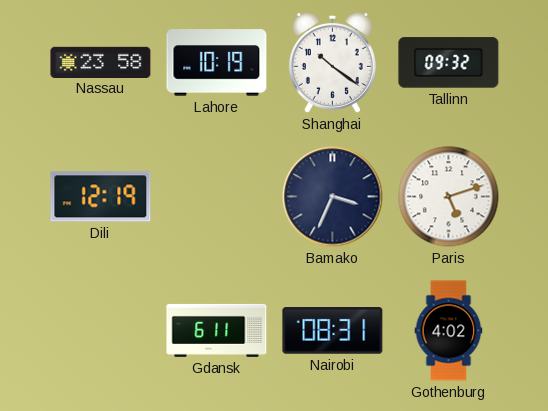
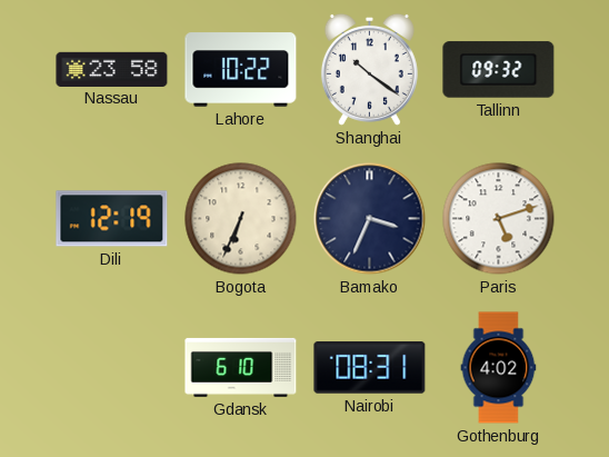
Lahore: 10:19 -> 10:22
Bogota: none -> 6:34
Gdansk: 6:11 -> 6:10
